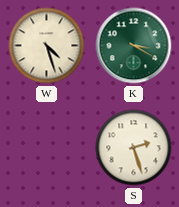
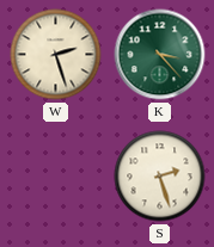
W: 4:27 -> 2:27
K: 3:20 -> 3:23
